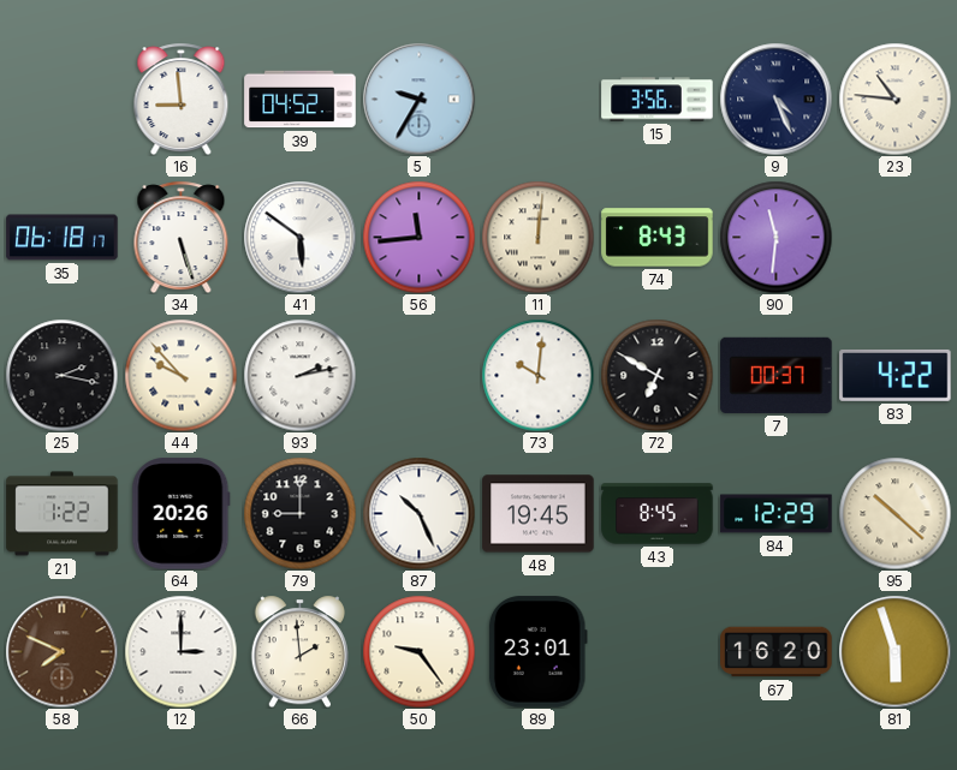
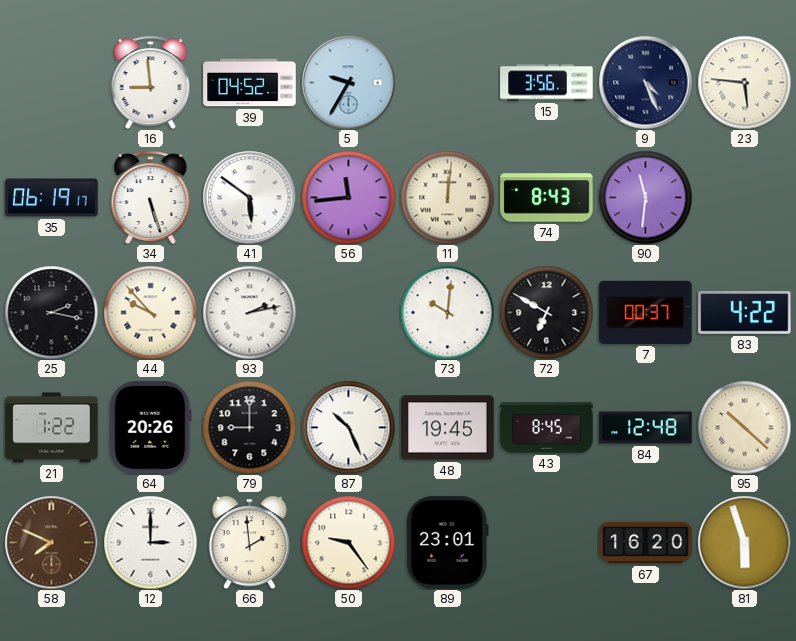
23: 10:46 -> 5:46
35: 06:18 -> 06:19
84: 12:29 -> 12:48
